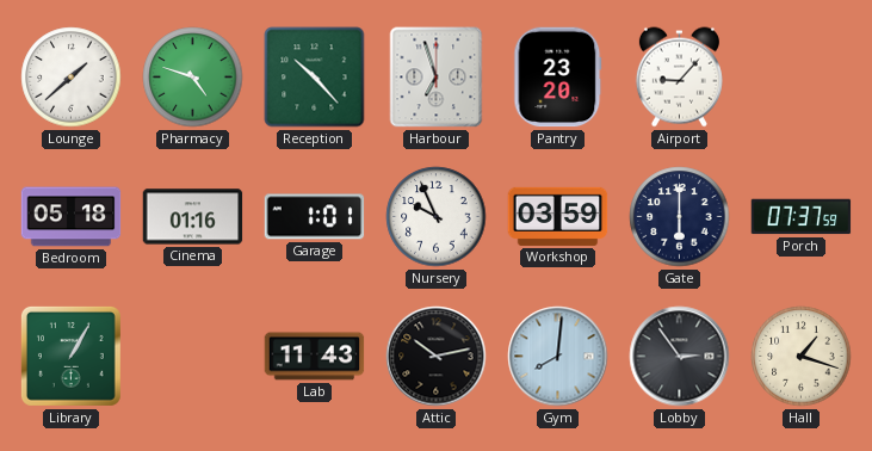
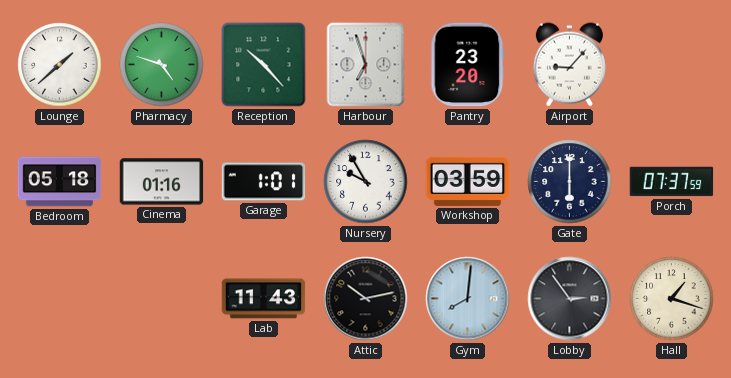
Nursery: 9:56 -> 9:55
Library: 1:05 -> none
